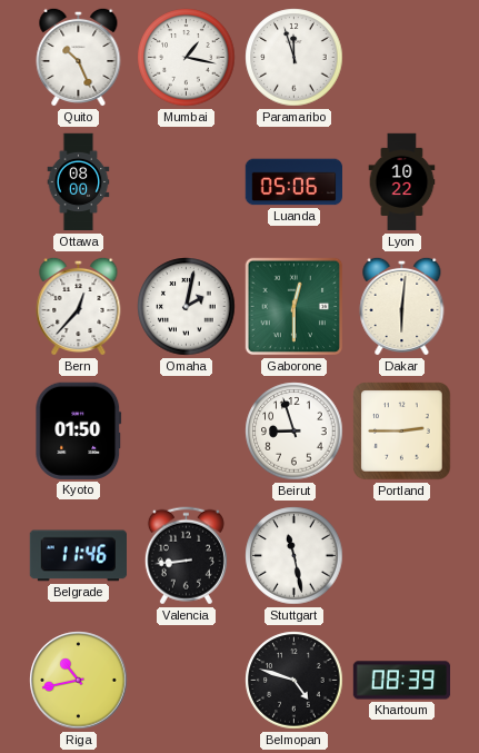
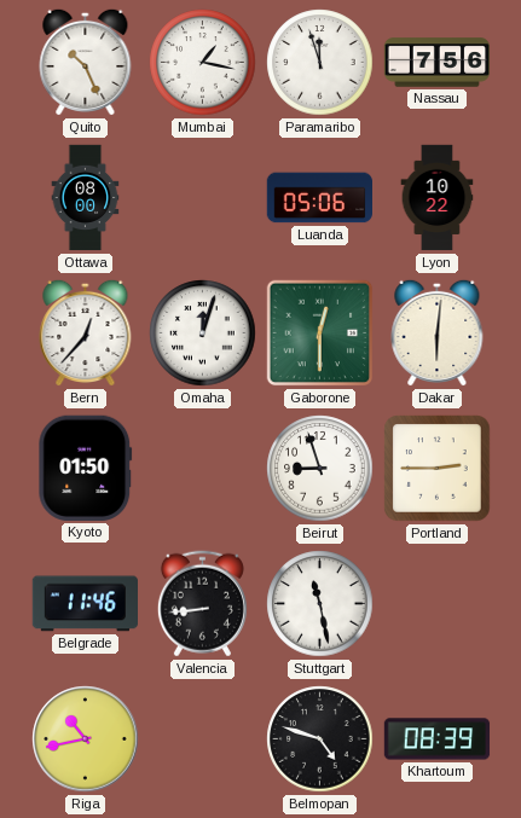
Nassau: none -> 7:56
Omaha: 2:02 -> 12:03
